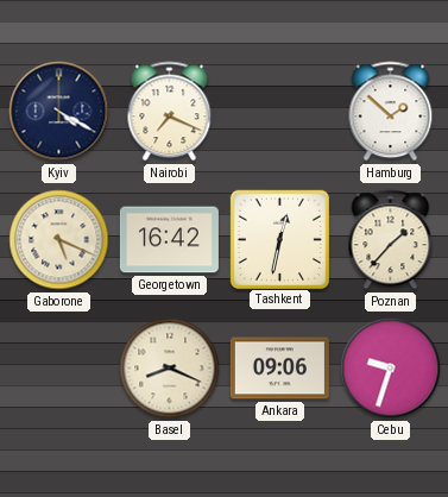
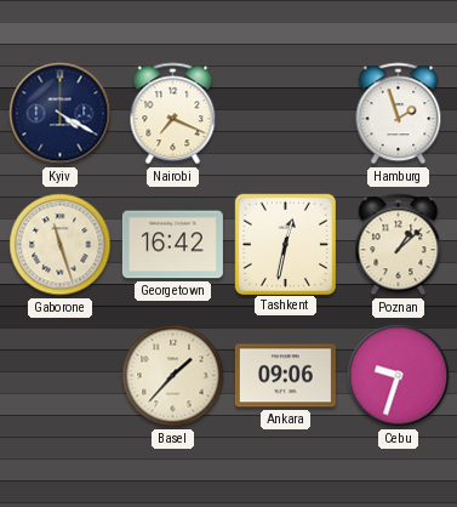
Hamburg: 1:52 -> 1:57
Gaborone: 5:19 -> 11:27
Poznan: 1:37 -> 1:08
Basel: 8:19 -> 1:37
